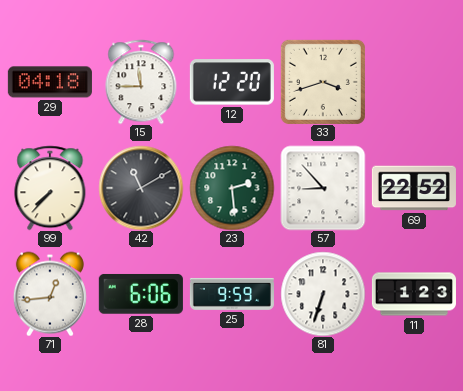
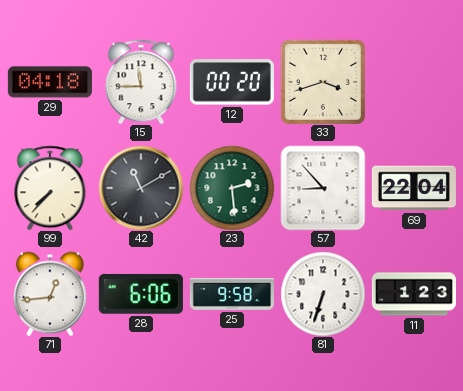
12: 12:20 -> 00:20
69: 22:52 -> 22:04
25: 9:59 -> 9:58
